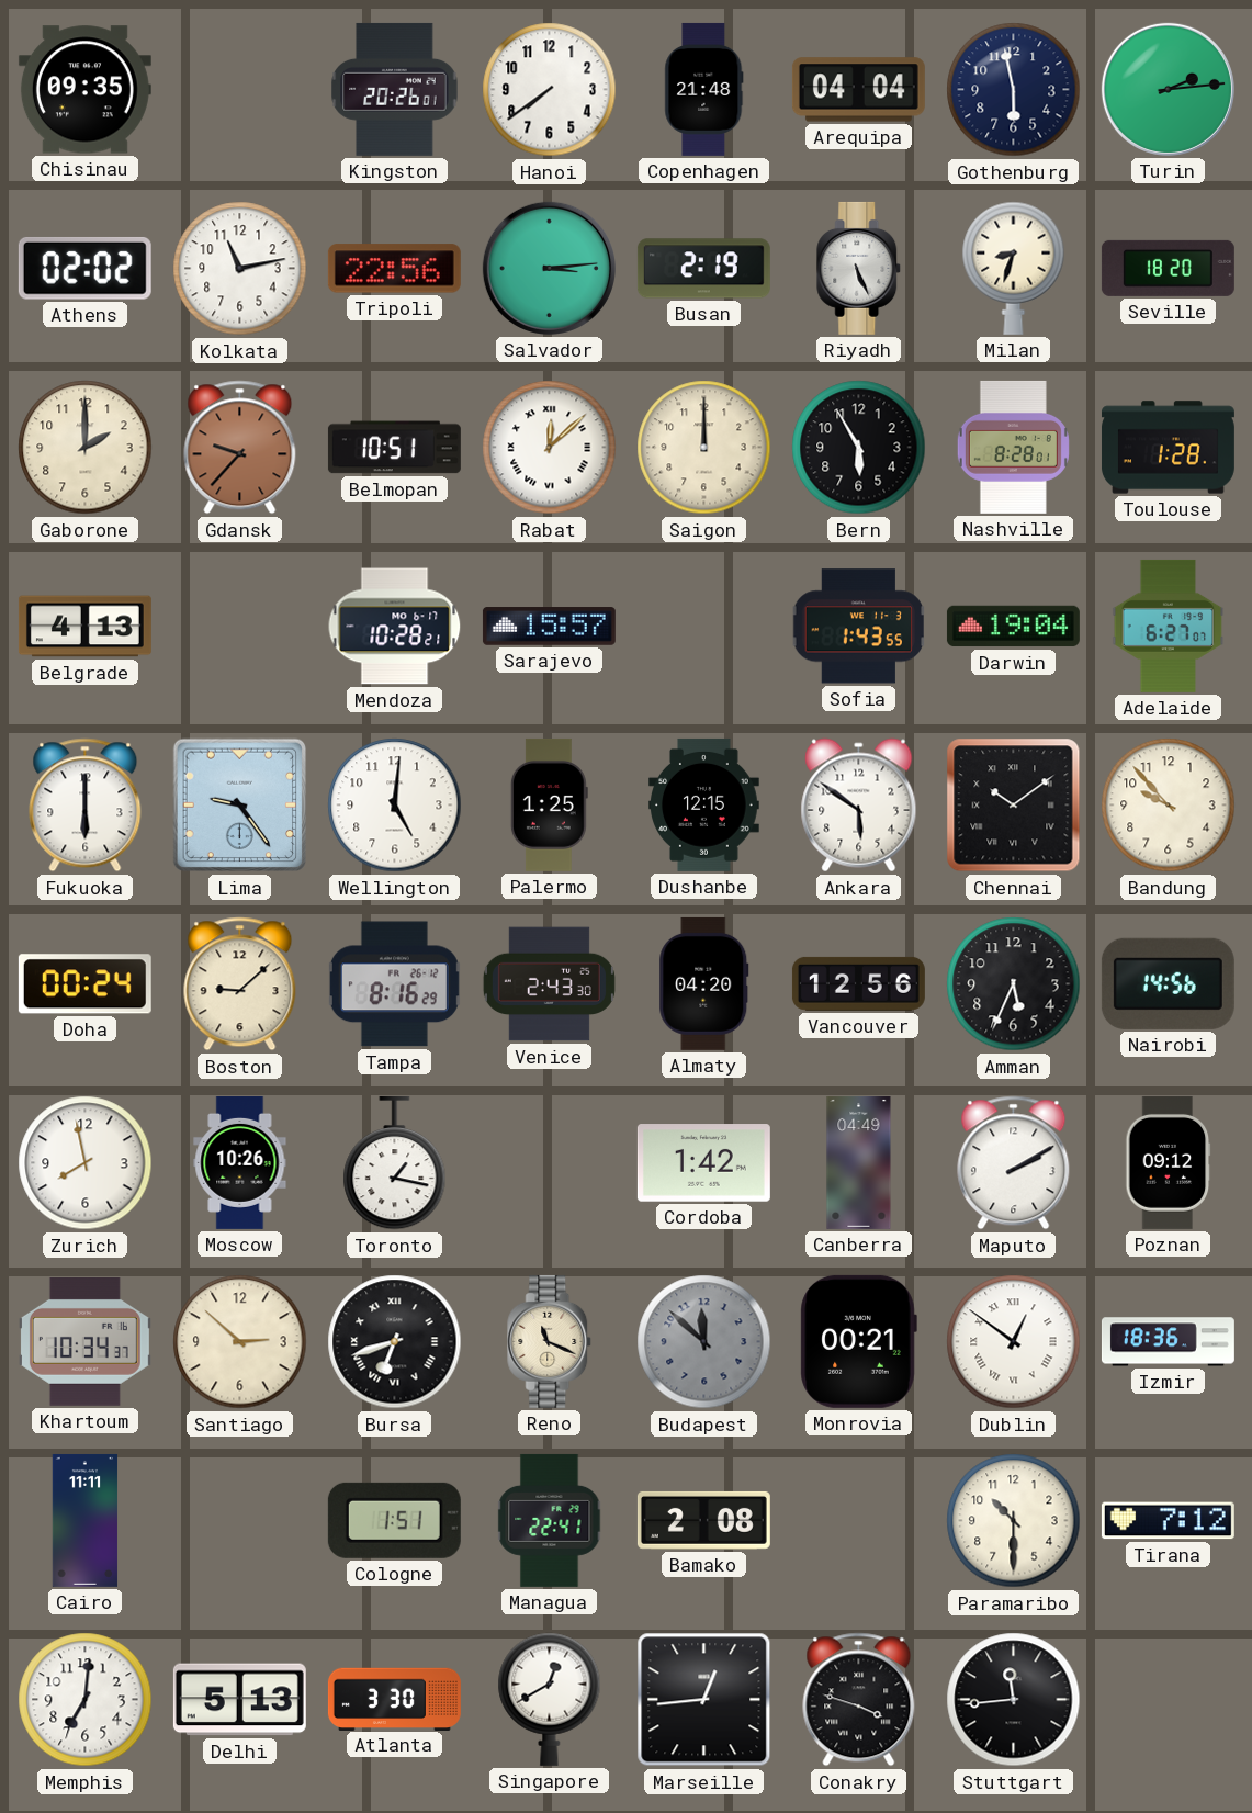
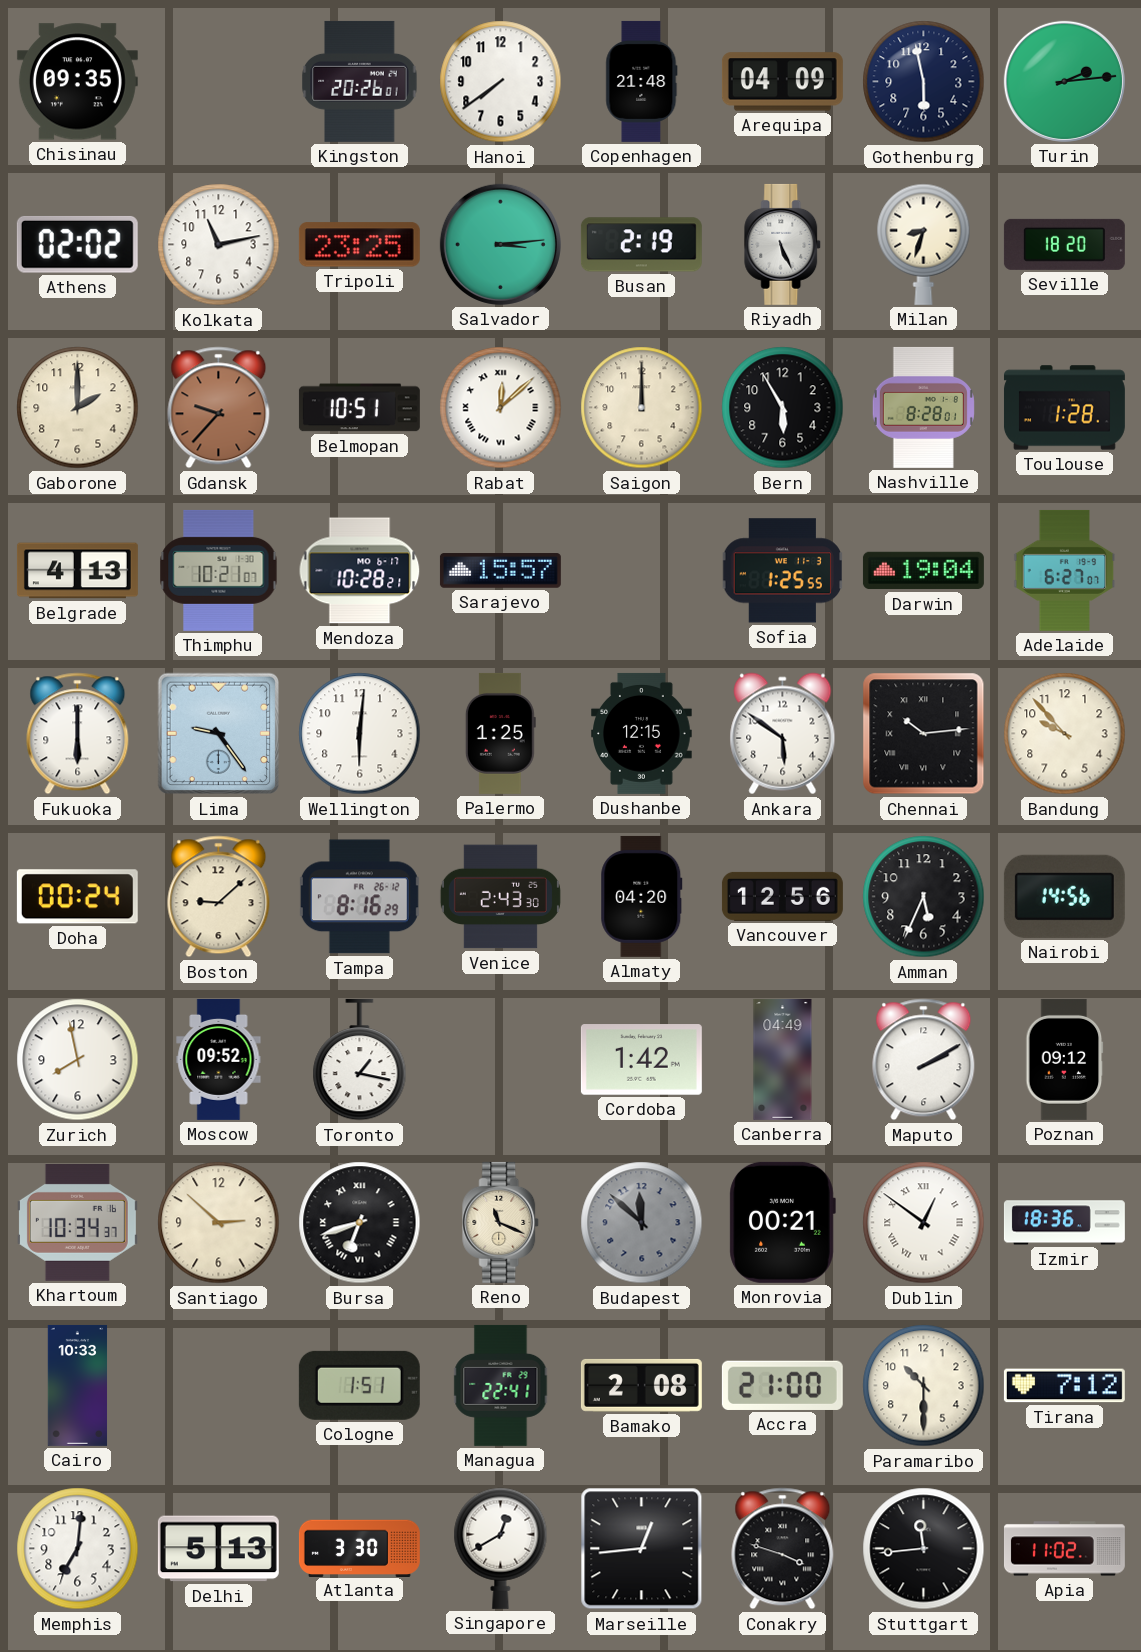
Arequipa: 04:04 -> 04:09
Tripoli: 22:56 -> 23:25
Thimphu: none -> 10:21
Sofia: 1:43 -> 1:25
Wellington: 5:01 -> 6:01
Chennai: 10:09 -> 10:14
Moscow: 10:26 -> 09:52
Cairo: 11:11 -> 10:33
Accra: none -> 21:00
Apia: none -> 11:02
